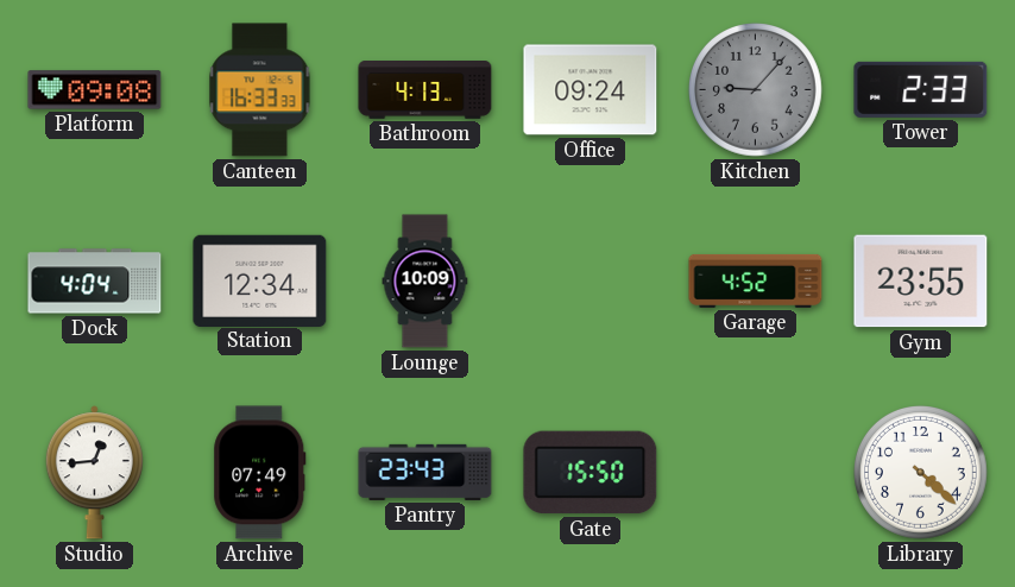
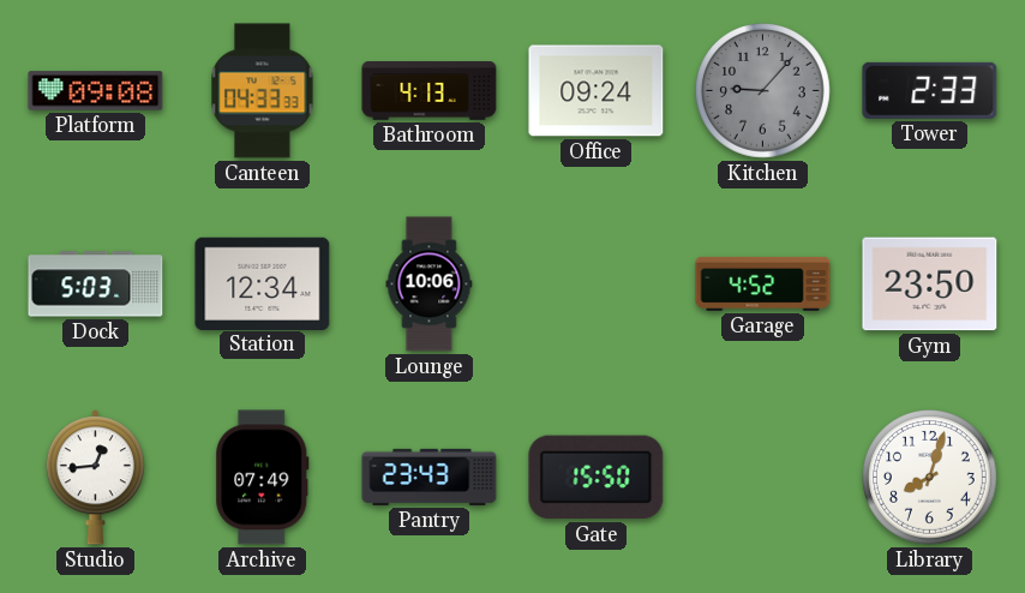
Canteen: 16:33 -> 04:33
Dock: 4:04 -> 5:03
Lounge: 10:09 -> 10:06
Gym: 23:55 -> 23:50
Library: 4:22 -> 8:03
